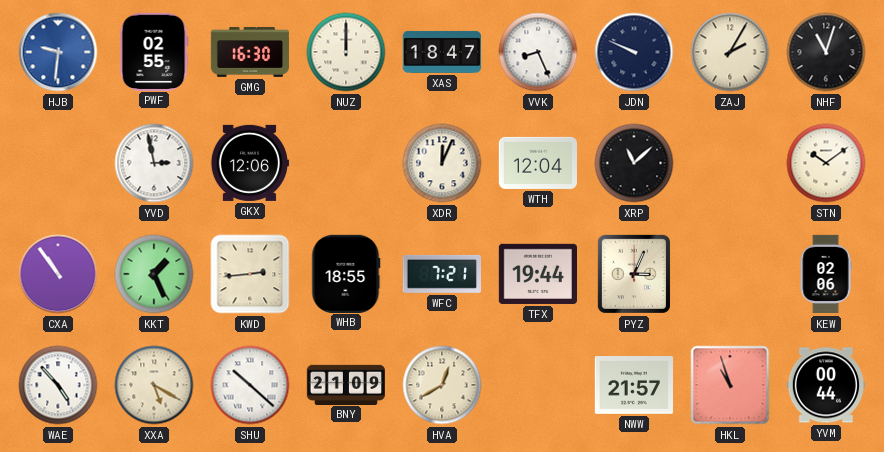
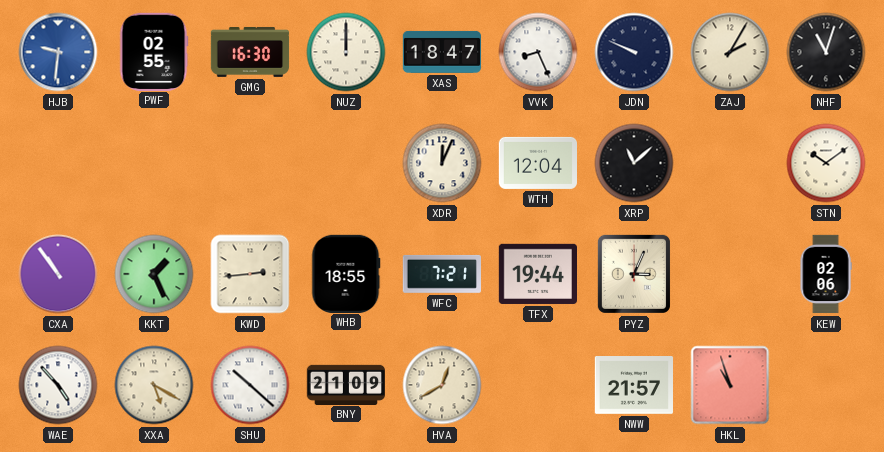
YVD: 2:58 -> none
GKX: 12:06 -> none
YVM: 00:44 -> none
